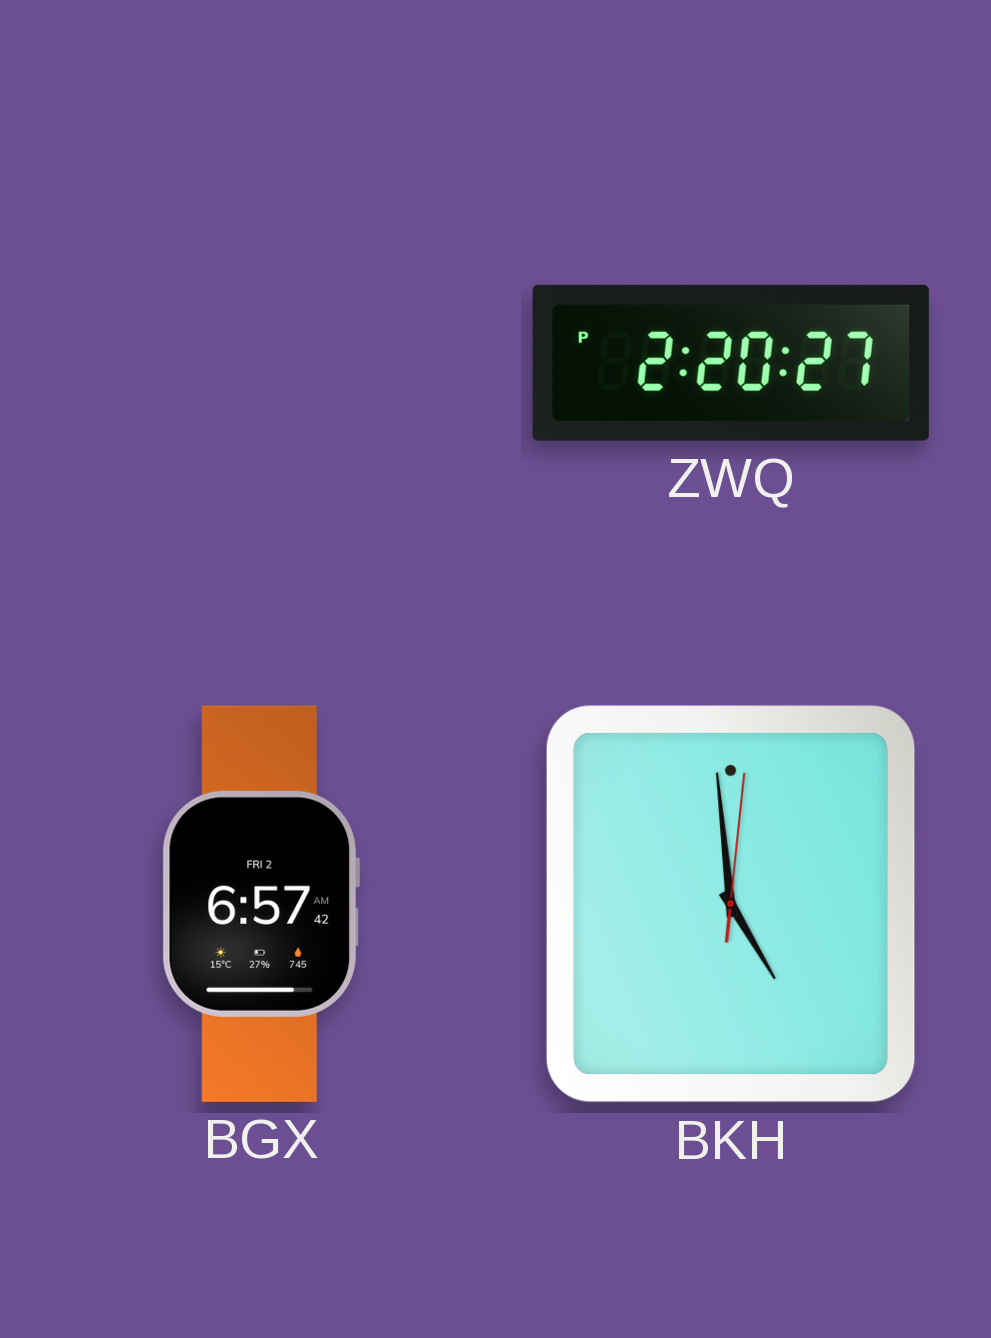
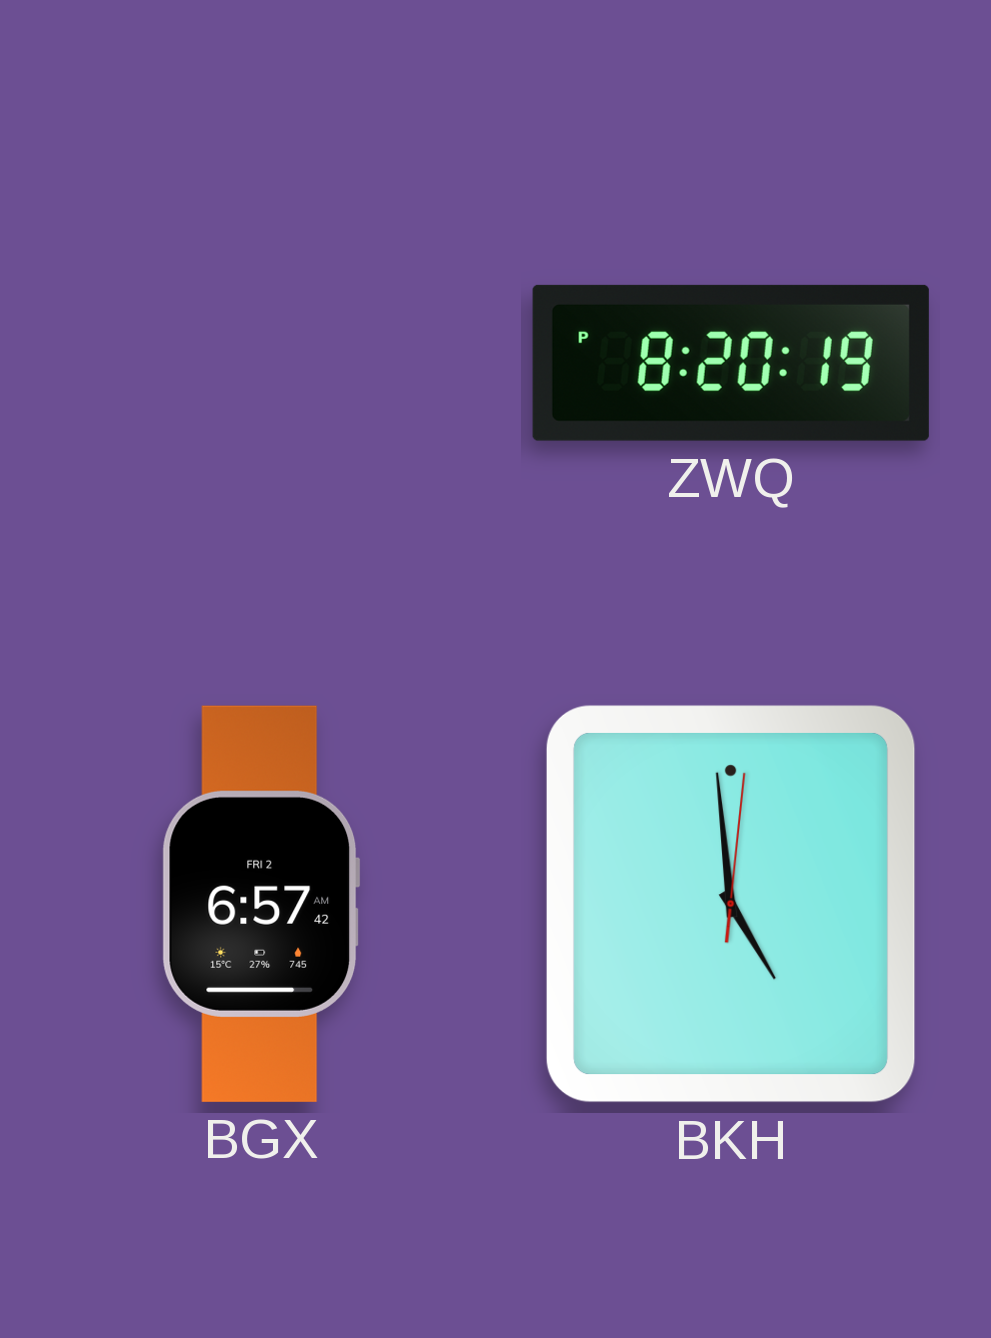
ZWQ: 2:20 -> 8:20
